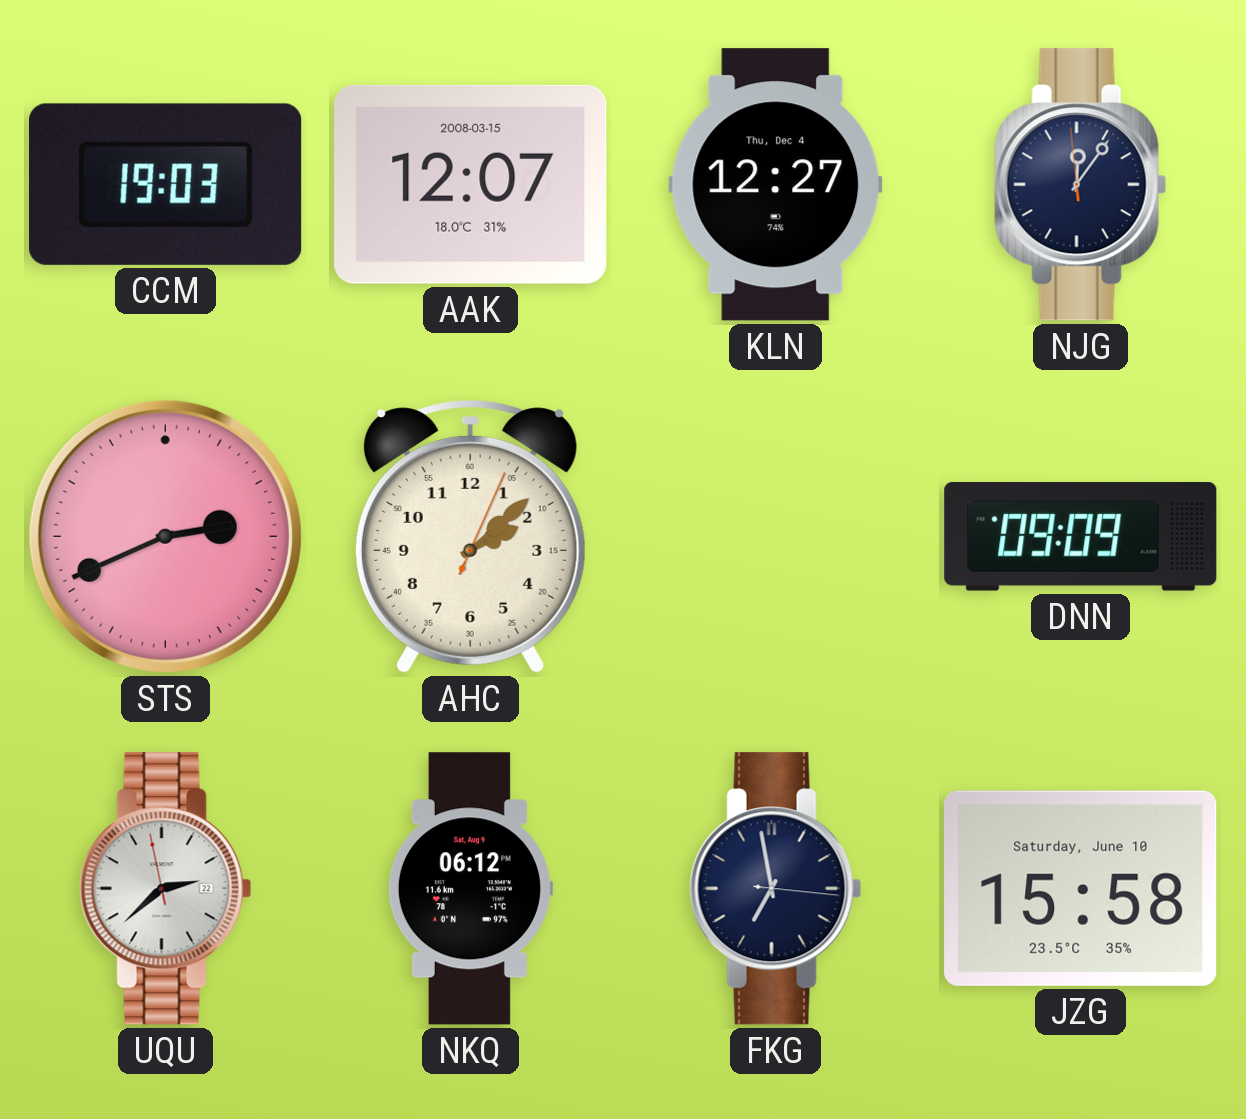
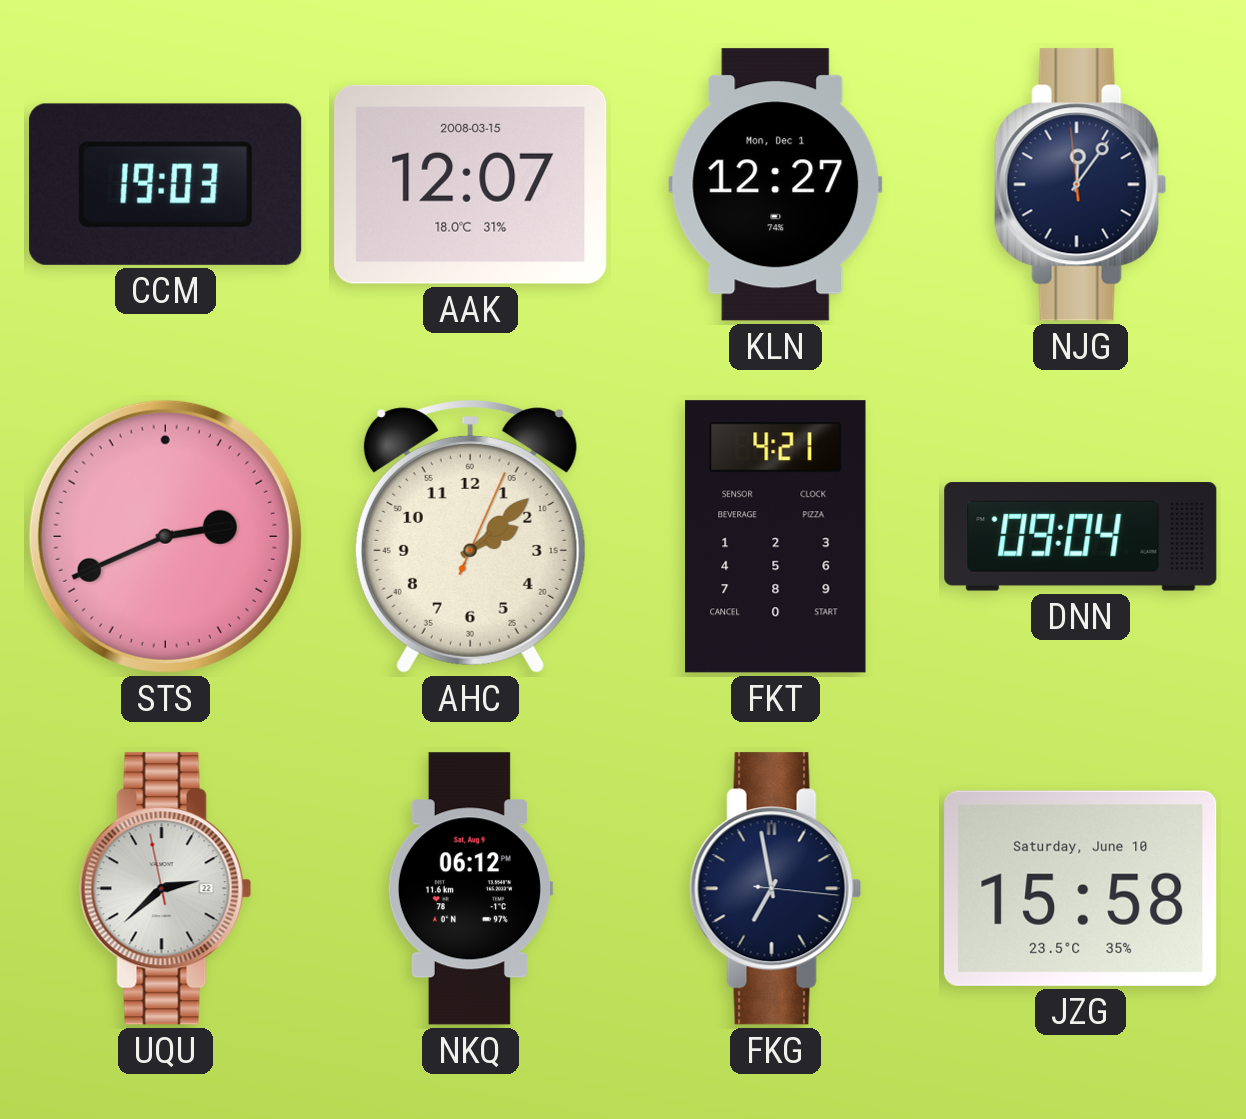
KLN date: Thu, Dec 4 -> Mon, Dec 1
FKT: none -> 4:21
DNN: 09:09 -> 09:04
